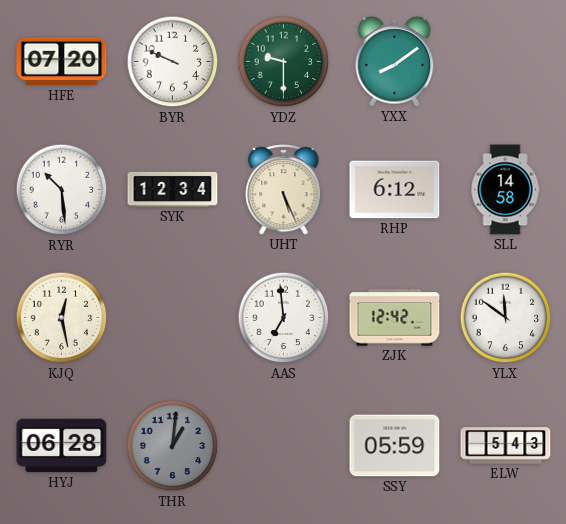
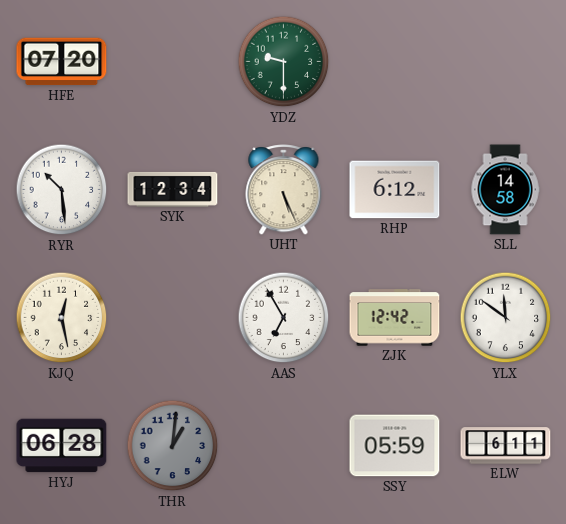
BYR: 9:49 -> none
YXX: 8:09 -> none
AAS: 6:59 -> 6:55
ELW: 5:43 -> 6:11
